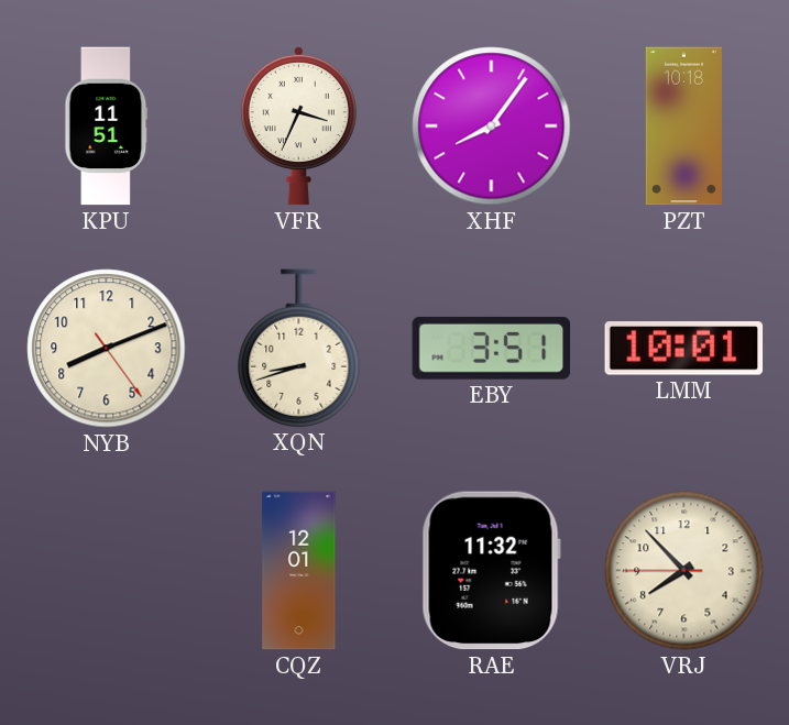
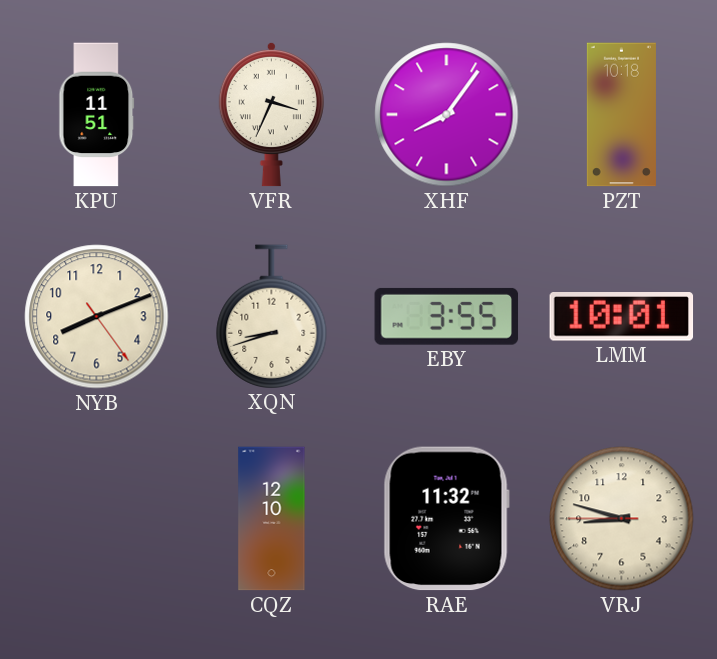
EBY: 3:51 -> 3:55
CQZ: 12:01 -> 12:10
VRJ: 7:52 -> 8:47
